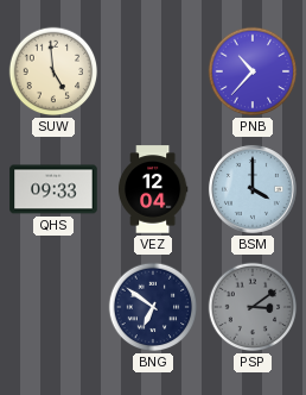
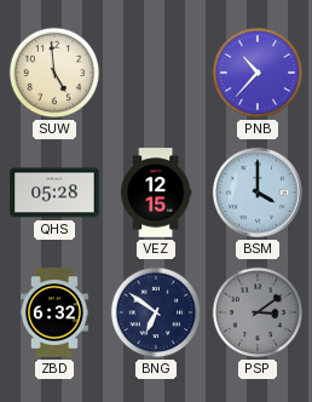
QHS: 09:33 -> 05:28
VEZ: 12:04 -> 12:15
ZBD: none -> 6:32
